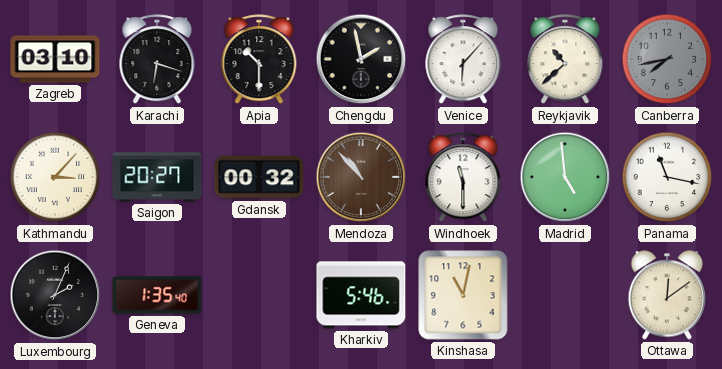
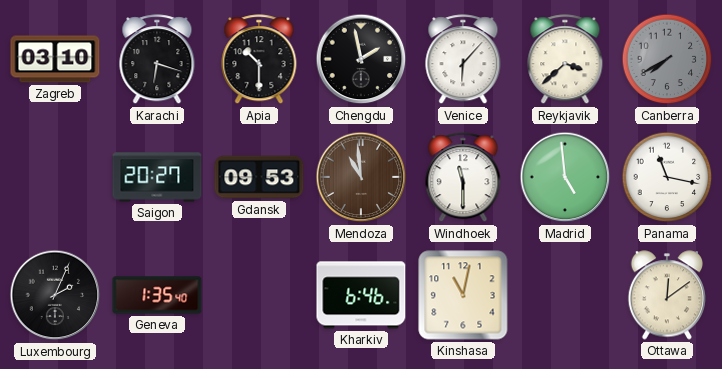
Reykjavik: 10:38 -> 3:38
Canberra: 7:43 -> 7:40
Kathmandu: 3:07 -> none
Gdansk: 00:32 -> 09:53
Mendoza: 10:53 -> 10:59
Kharkiv: 5:46 -> 6:46
